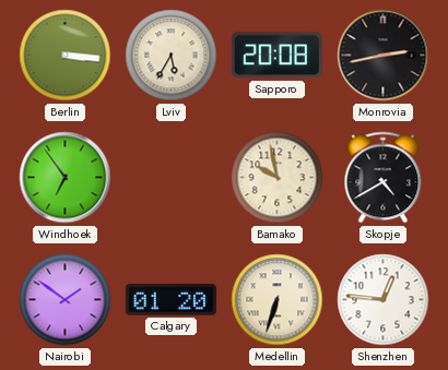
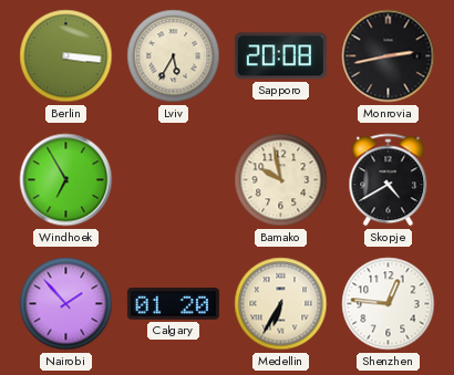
Windhoek: 6:54 -> 6:55
Nairobi: 1:51 -> 1:53
Medellin: 6:33 -> 6:35
